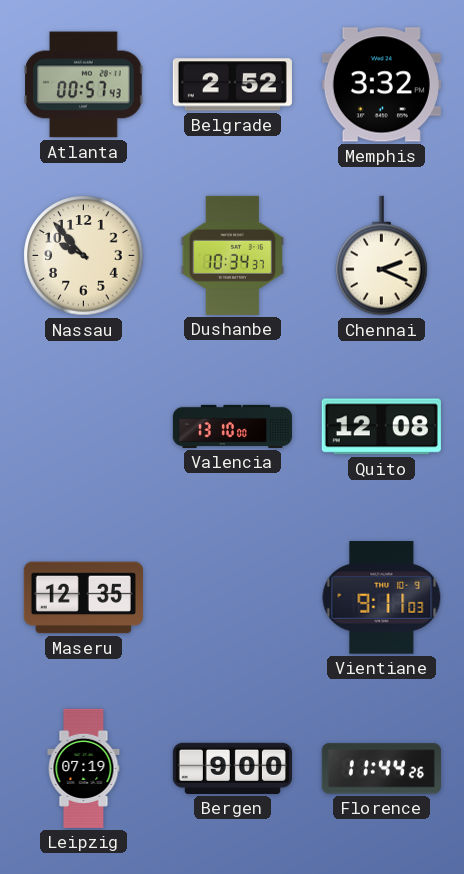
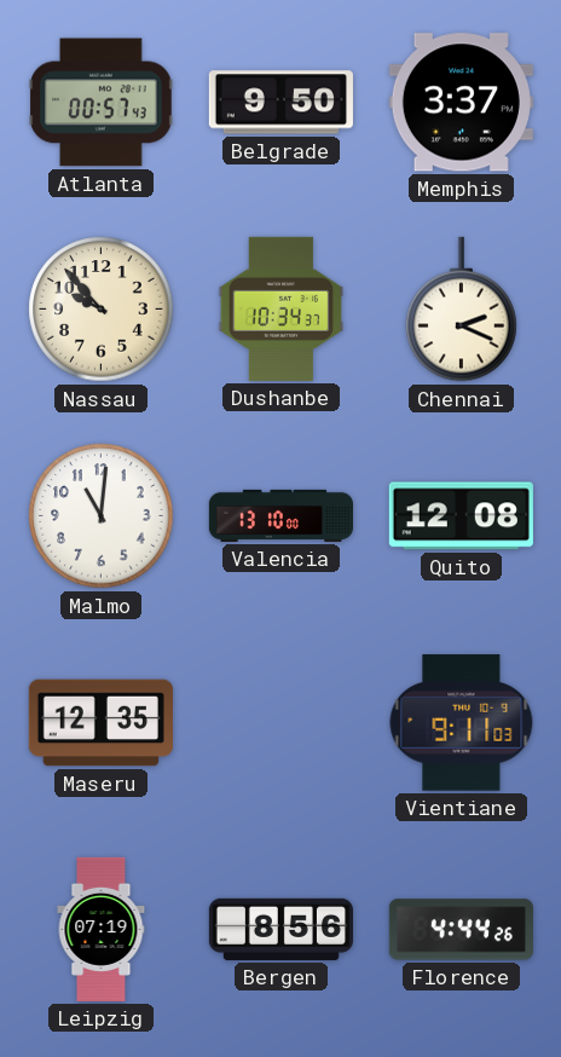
Belgrade: 2:52 -> 9:50
Memphis: 3:32 -> 3:37
Malmo: none -> 11:01
Bergen: 9:00 -> 8:56
Florence: 11:44 -> 4:44
